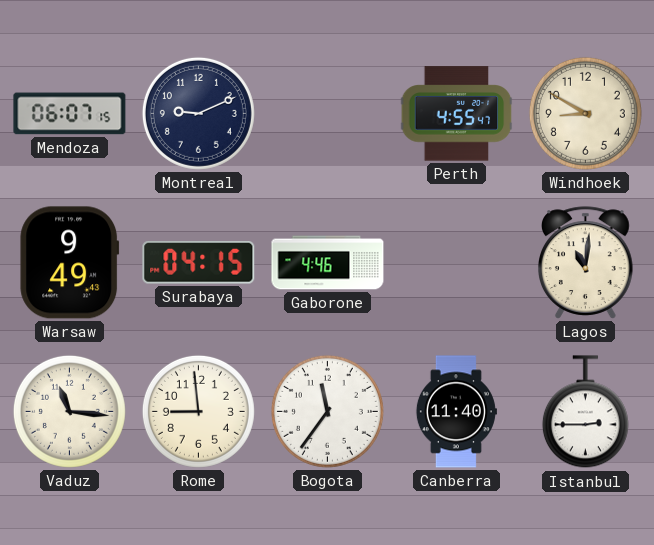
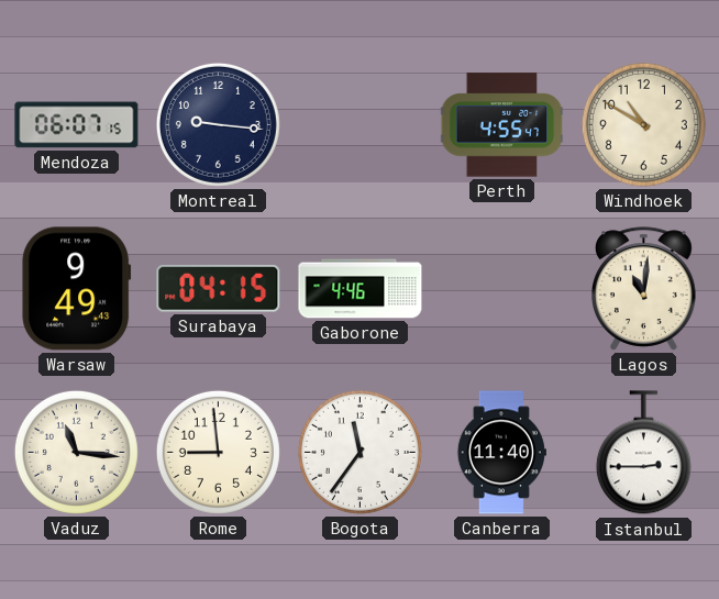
Montreal: 9:11 -> 9:16
Windhoek: 8:50 -> 10:50
